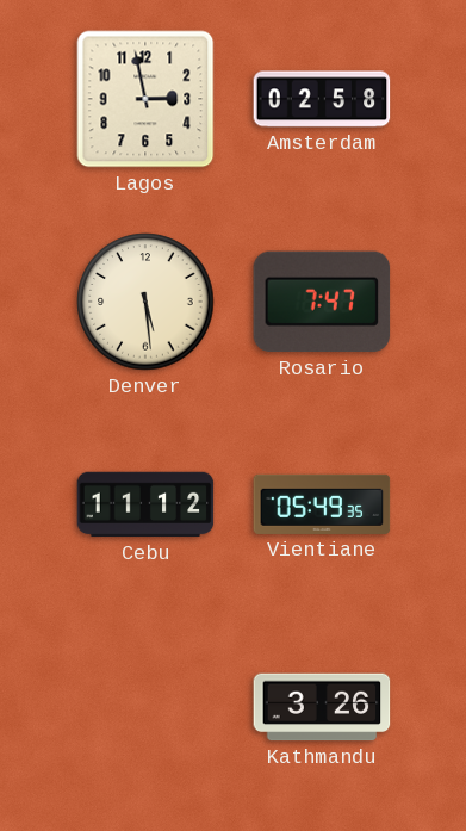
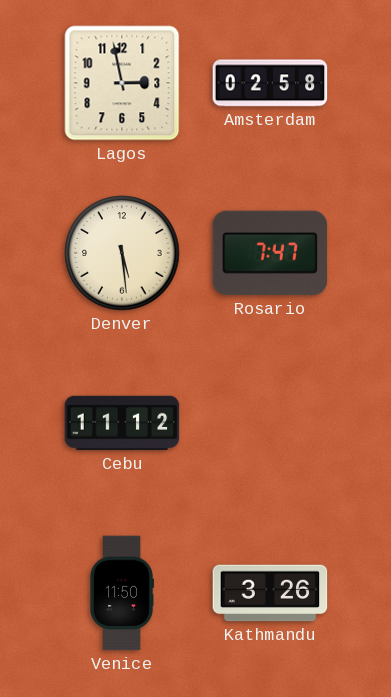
Vientiane: 05:49 -> none
Venice: none -> 11:50
